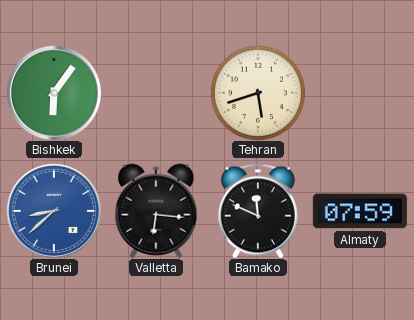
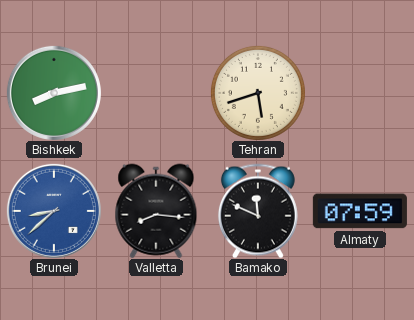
Bishkek: 6:06 -> 8:13
Valletta: 6:16 -> 8:16
